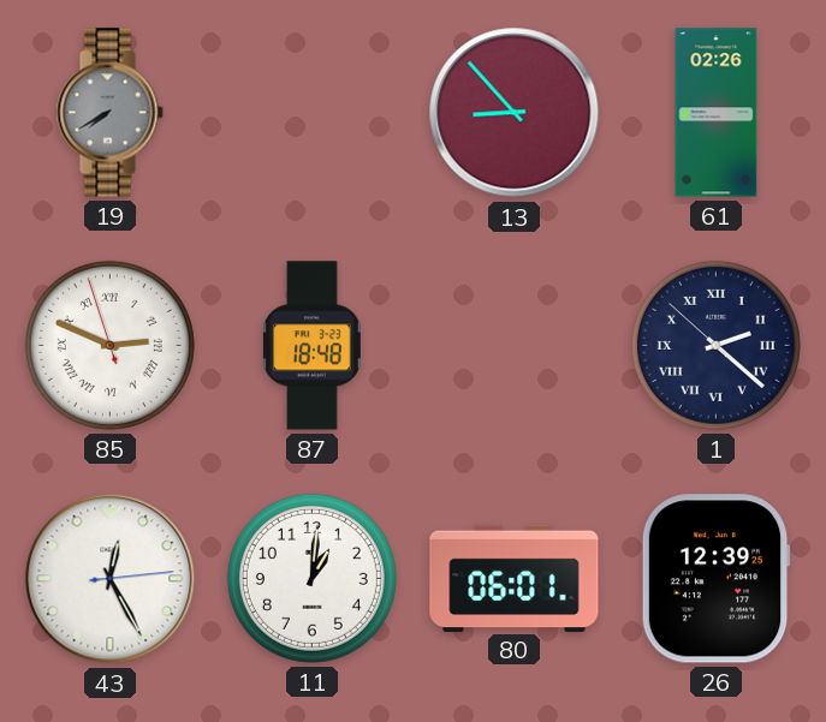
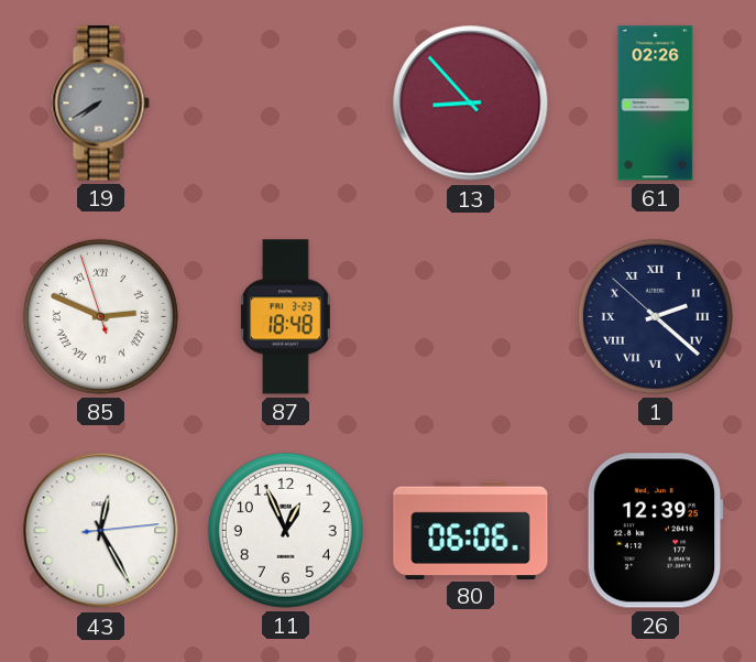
11: 1:01 -> 12:56
80: 06:01 -> 06:06
